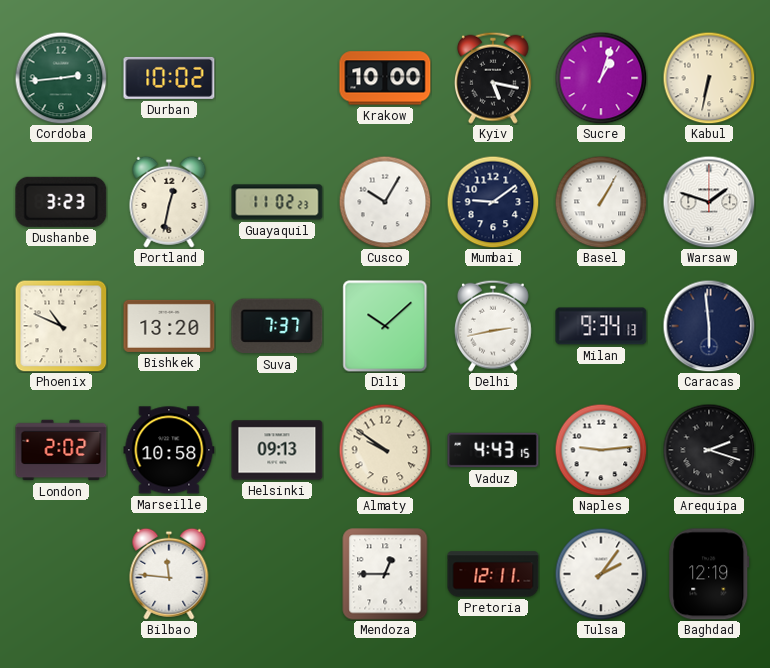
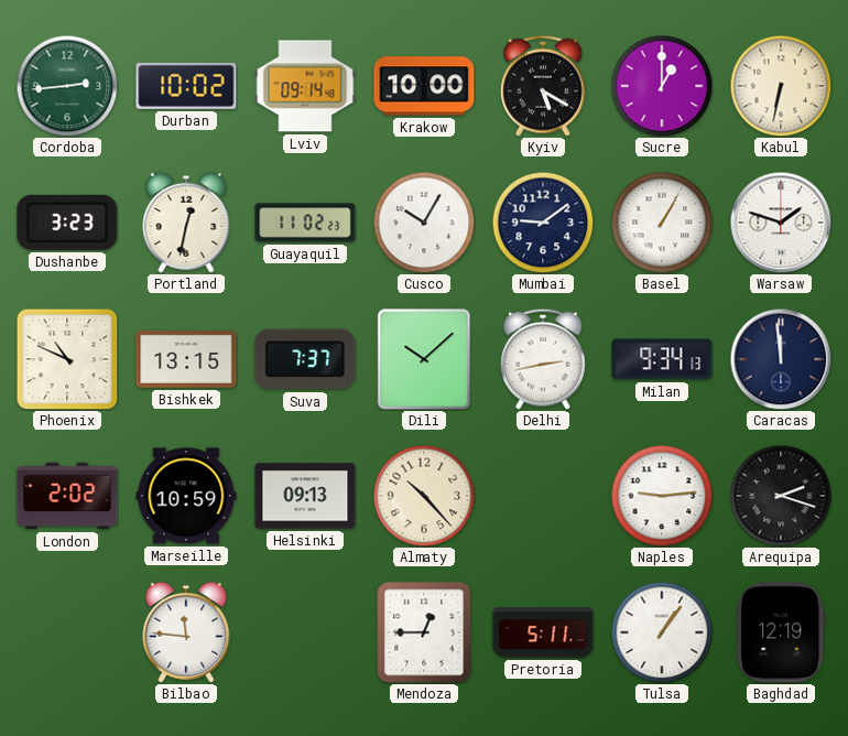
Lviv: none -> 09:14
Kyiv: 5:17 -> 5:20
Sucre: 1:03 -> 1:00
Bishkek: 13:20 -> 13:15
Caracas: 5:59 -> 11:59
Marseille: 10:58 -> 10:59
Almaty: 9:51 -> 10:23
Vaduz: 4:43 -> none
Pretoria: 12:11 -> 5:11
Tulsa: 2:06 -> 1:06
